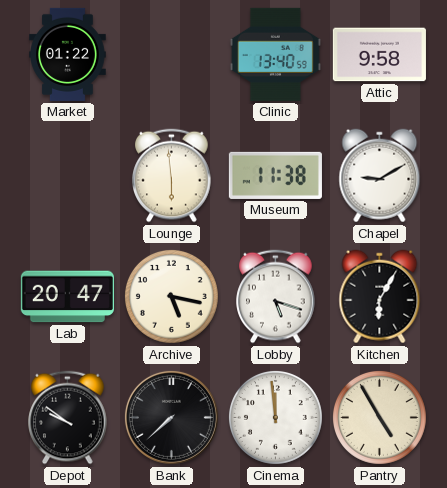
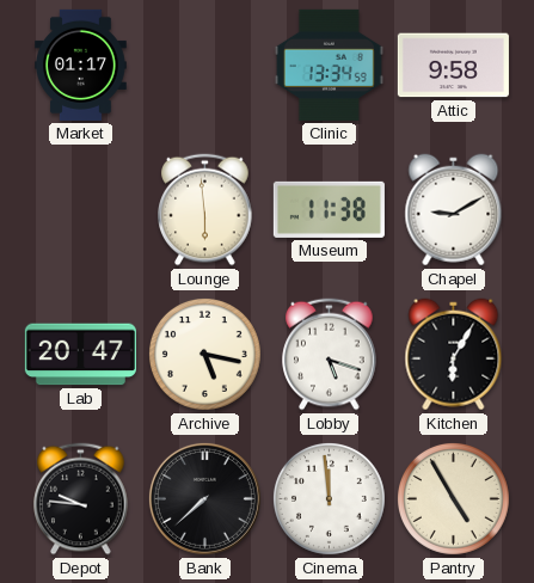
Market: 01:22 -> 01:17
Clinic: 13:40 -> 13:34
Depot: 9:51 -> 9:46
